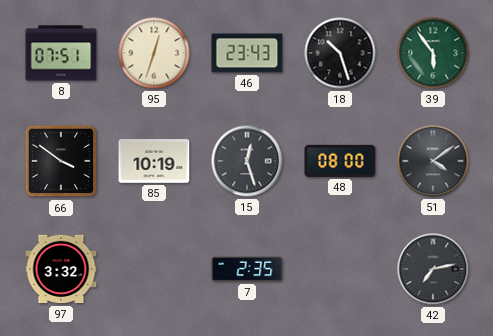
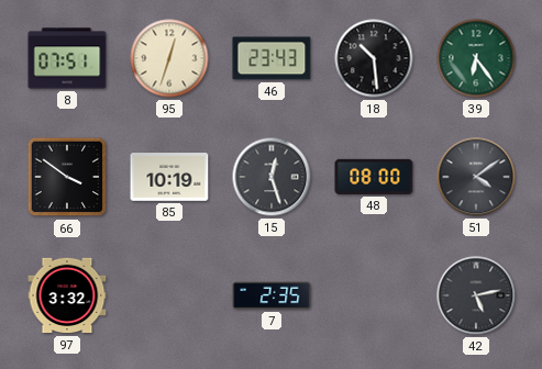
18: 10:27 -> 10:29
39: 5:54 -> 6:24
42: 7:13 -> 5:13
